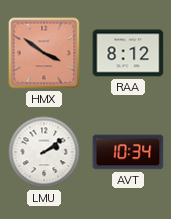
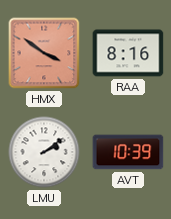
RAA: 8:12 -> 8:16
AVT: 10:34 -> 10:39
